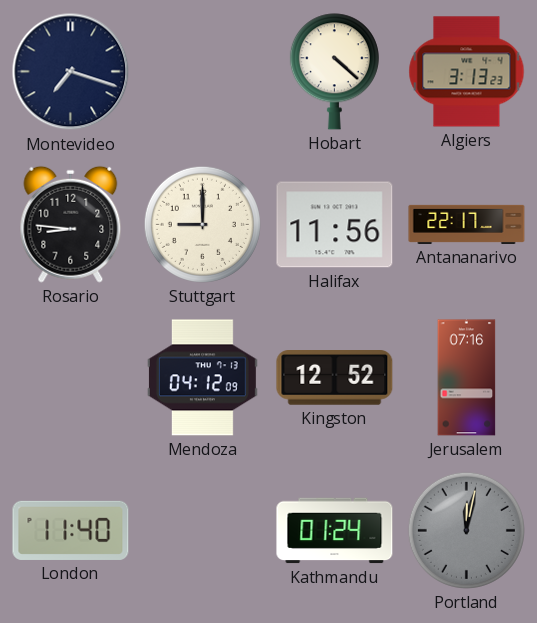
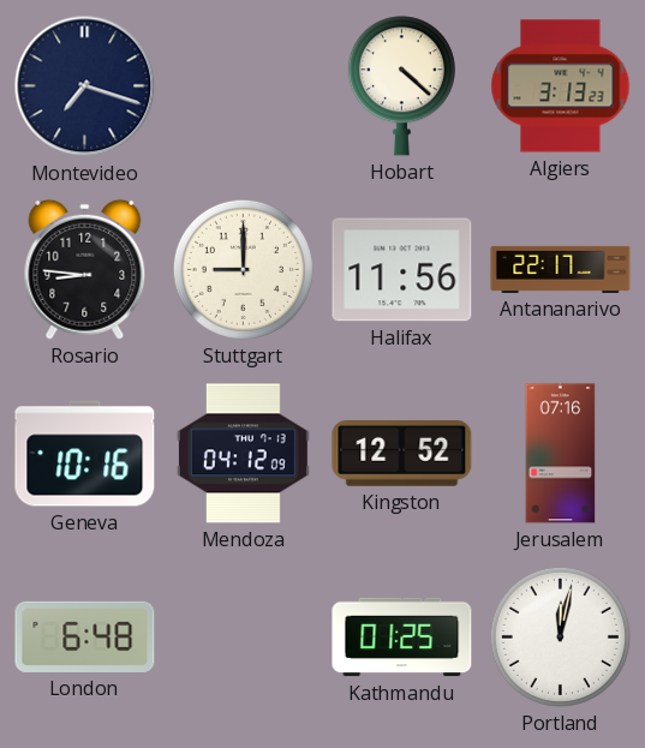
Geneva: none -> 10:16
London: 11:40 -> 6:48
Kathmandu: 01:24 -> 01:25
Portland dial: grey -> white
